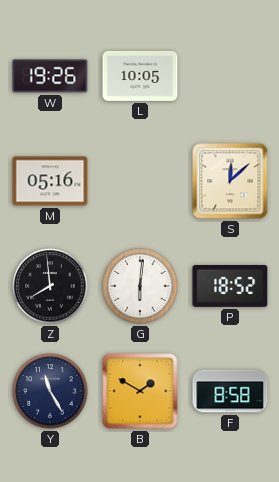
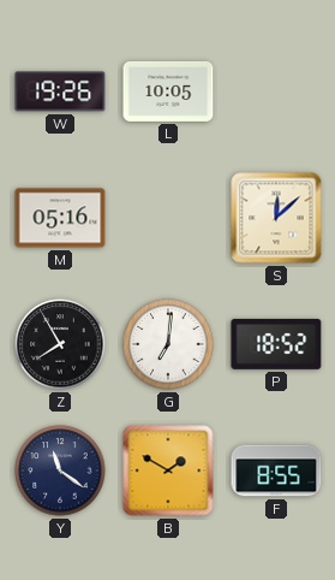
Z: 7:59 -> 7:55
G: 6:01 -> 7:01
Y: 11:25 -> 11:21
F: 8:58 -> 8:55
